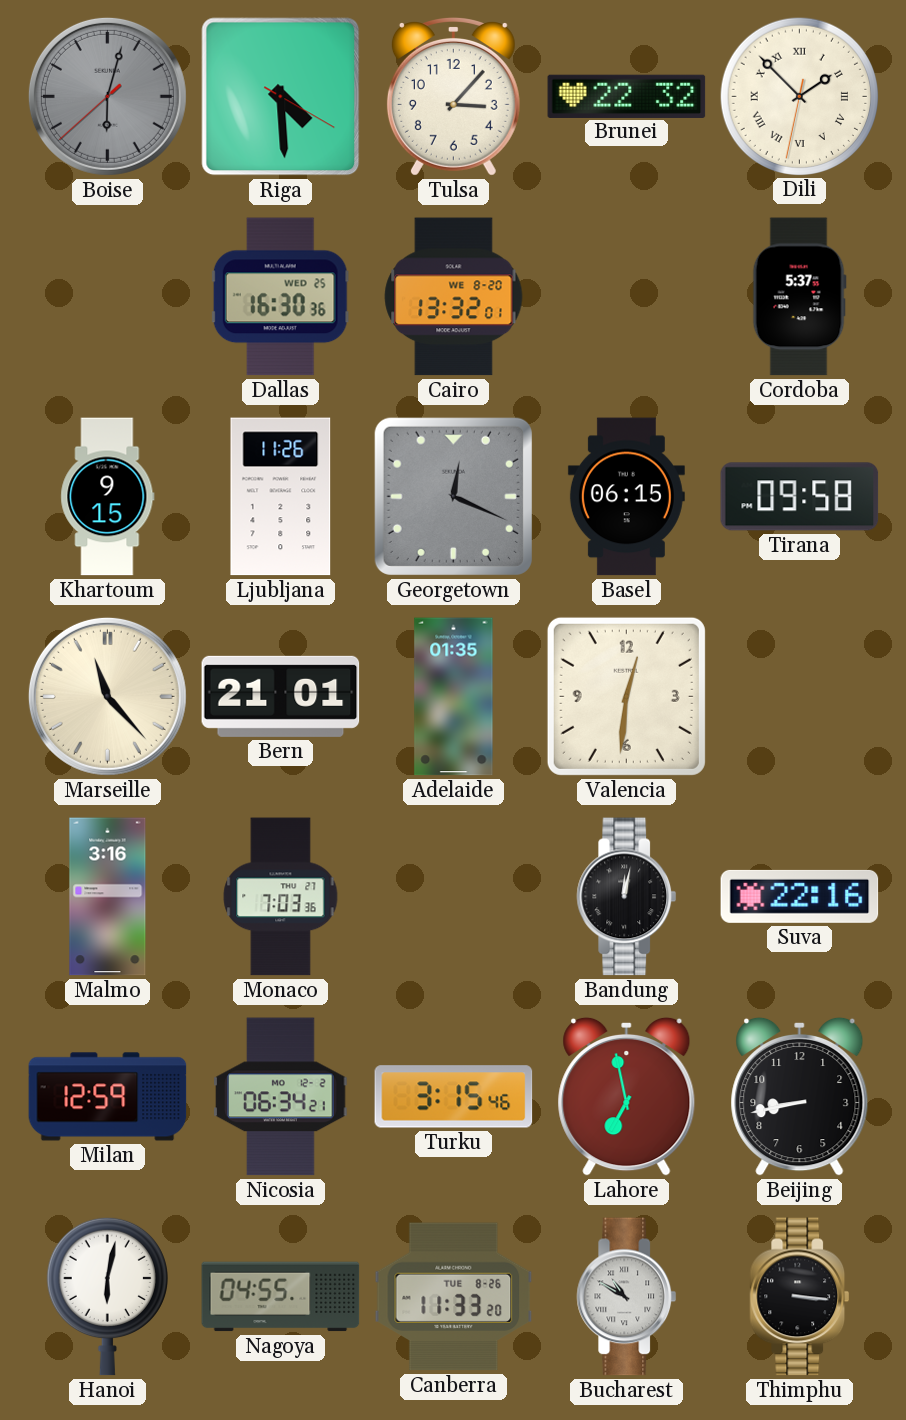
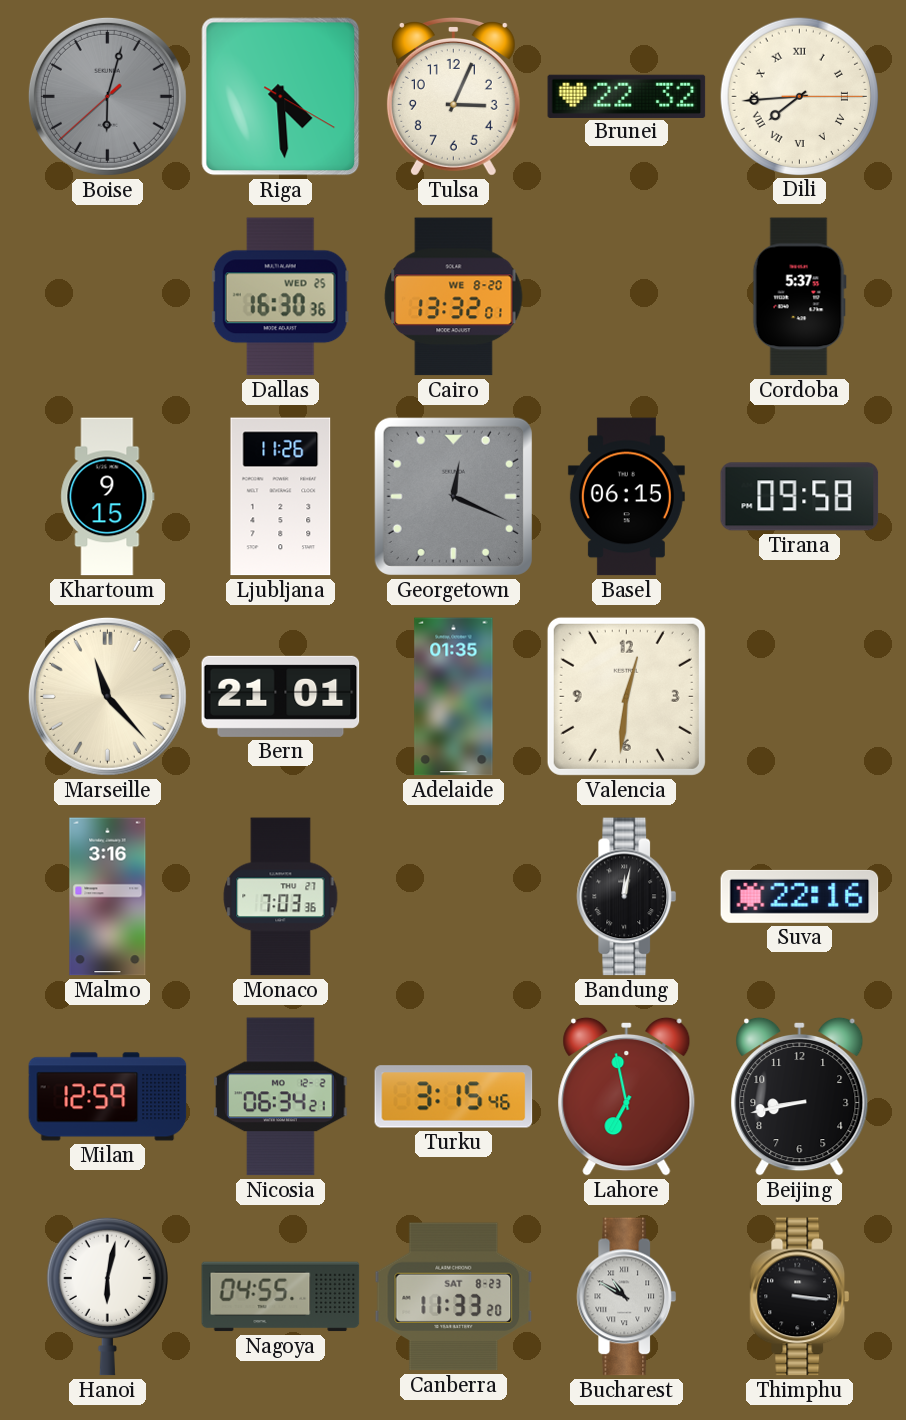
Tulsa: 3:07 -> 3:04
Dili: 1:52 -> 7:44
Canberra date: TUE 8-26 -> SAT 8-23
